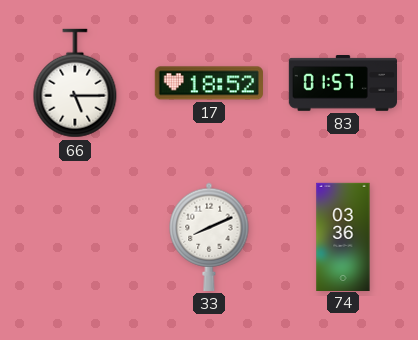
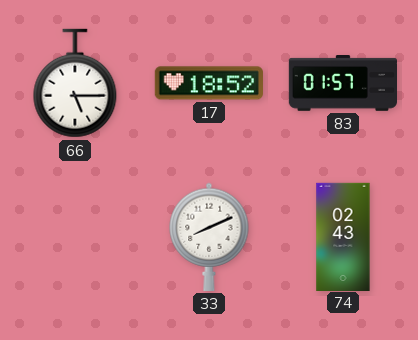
74: 03:36 -> 02:43
